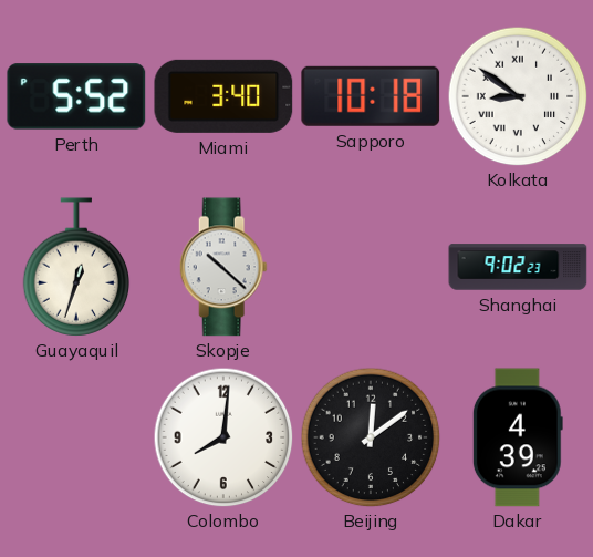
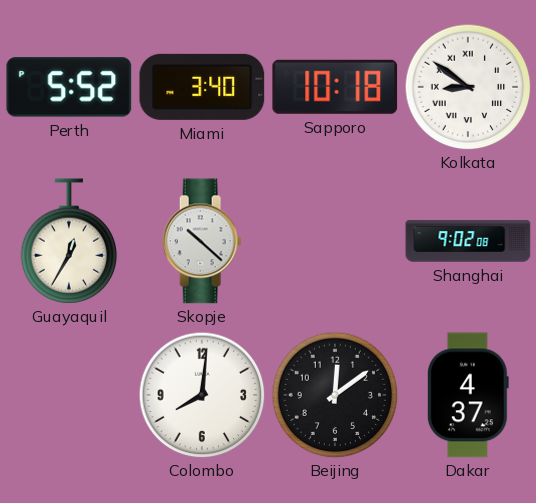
Guayaquil: 12:33 -> 12:35
Shanghai: 9:02:23 -> 9:02:08
Dakar: 4:39 -> 4:37
